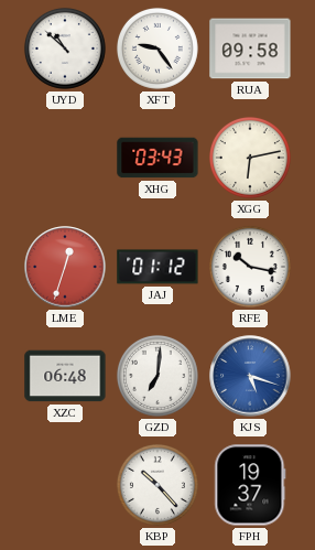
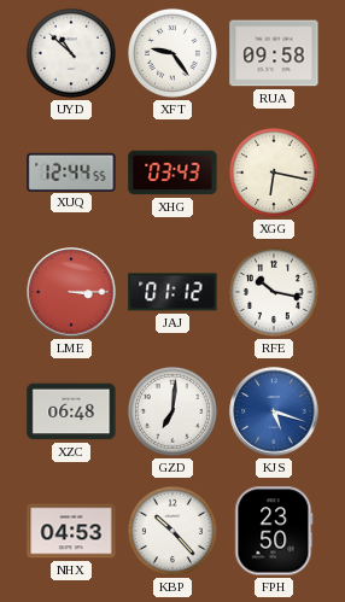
XUQ: none -> 12:44
XGG: 6:13 -> 6:17
LME: 12:33 -> 3:15
NHX: none -> 04:53
FPH: 19:37 -> 23:50
